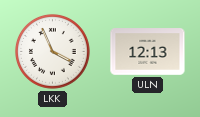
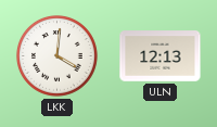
LKK: 3:56 -> 4:01
